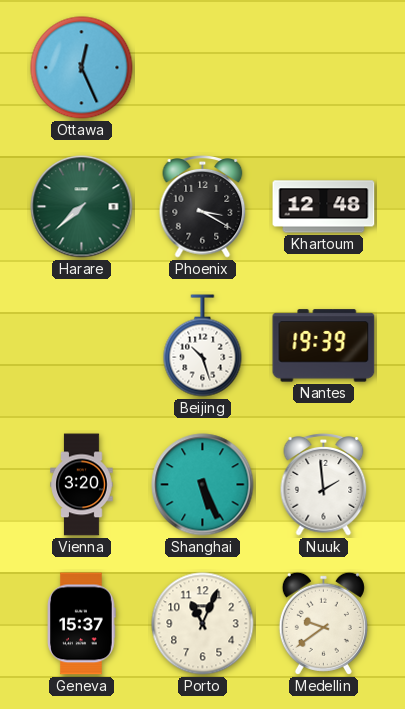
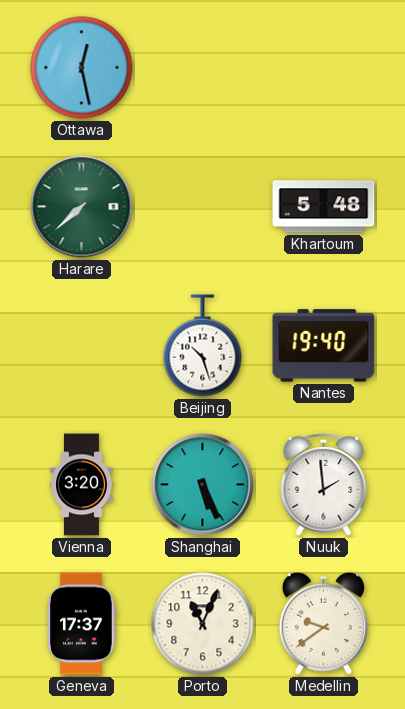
Ottawa: 12:26 -> 12:28
Phoenix: 3:20 -> none
Khartoum: 12:48 -> 5:48
Nantes: 19:39 -> 19:40
Geneva: 15:37 -> 17:37
